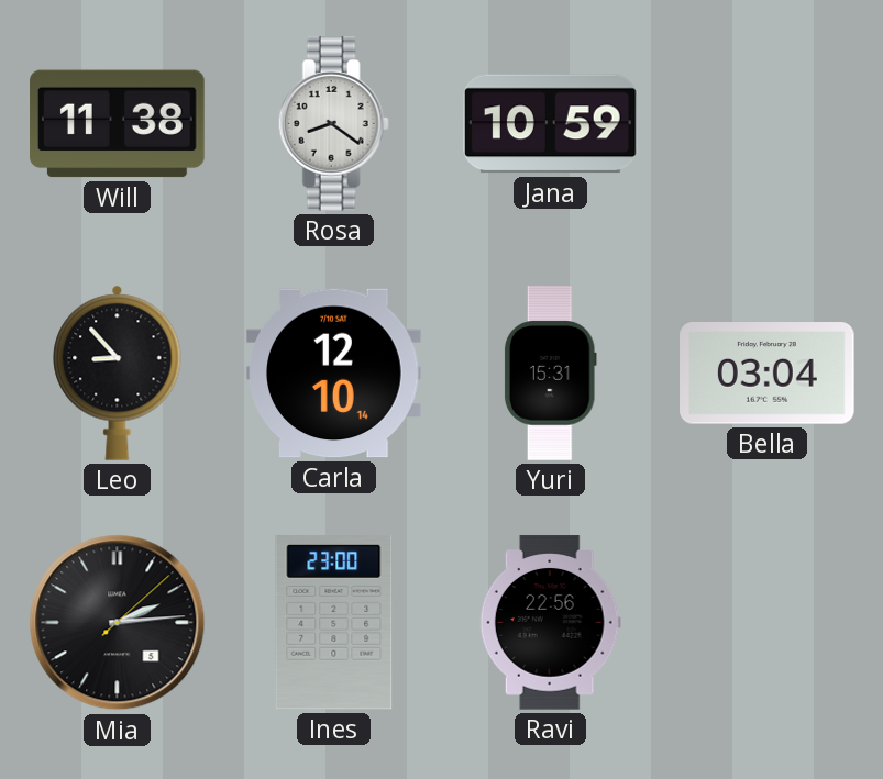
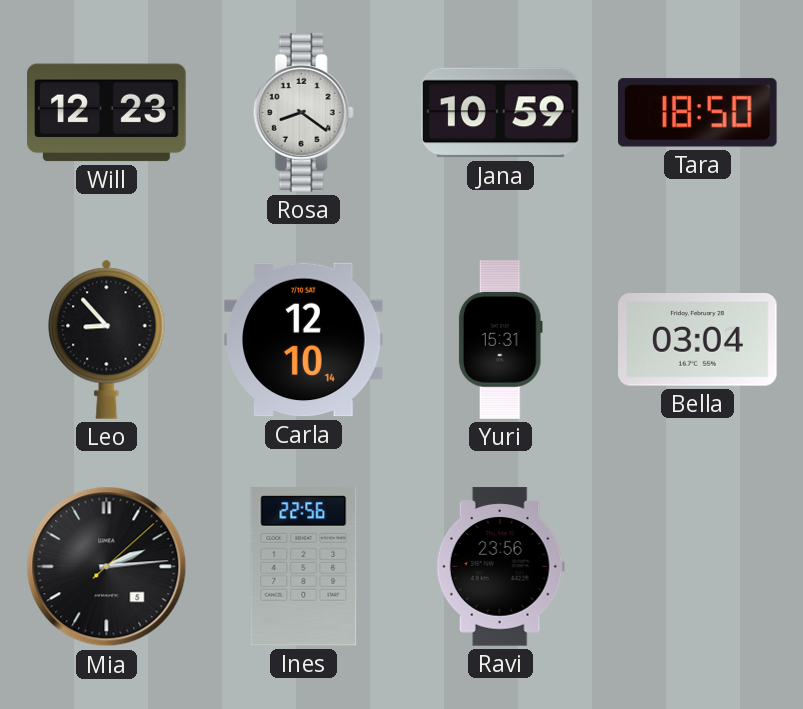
Will: 11:38 -> 12:23
Tara: none -> 18:50
Ines: 23:00 -> 22:56
Ravi: 22:56 -> 23:56
